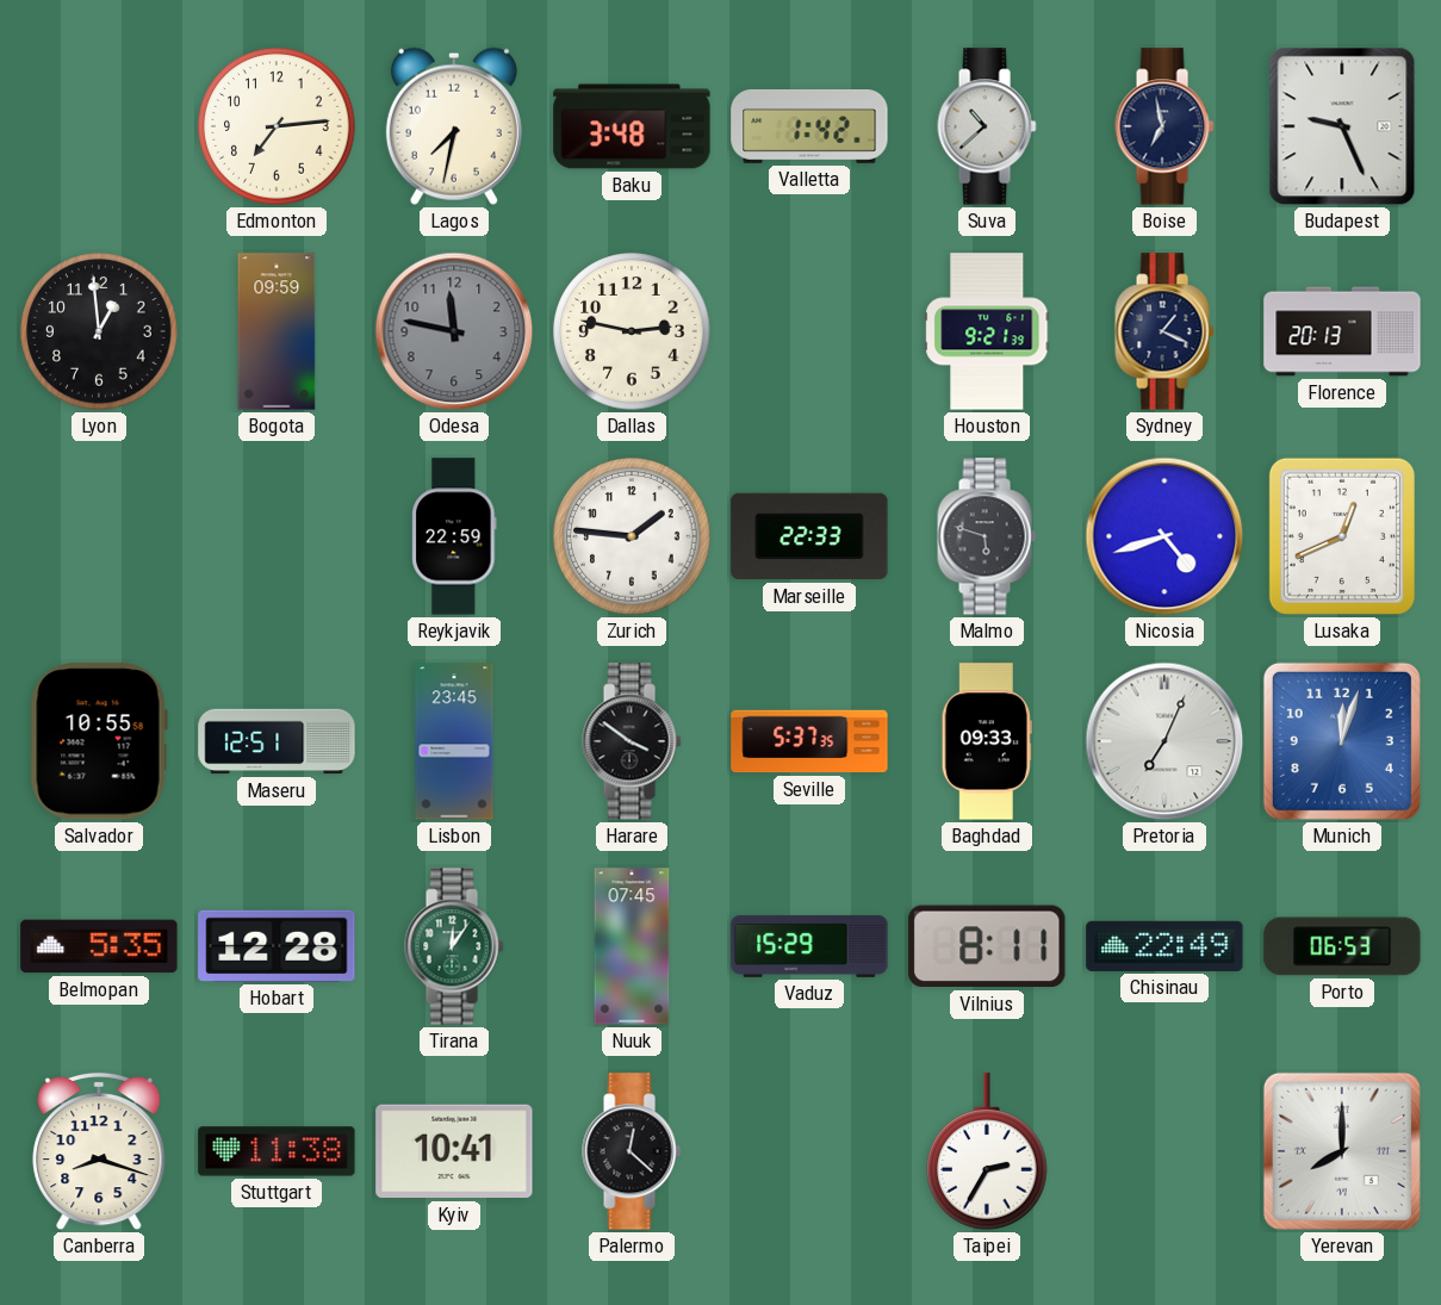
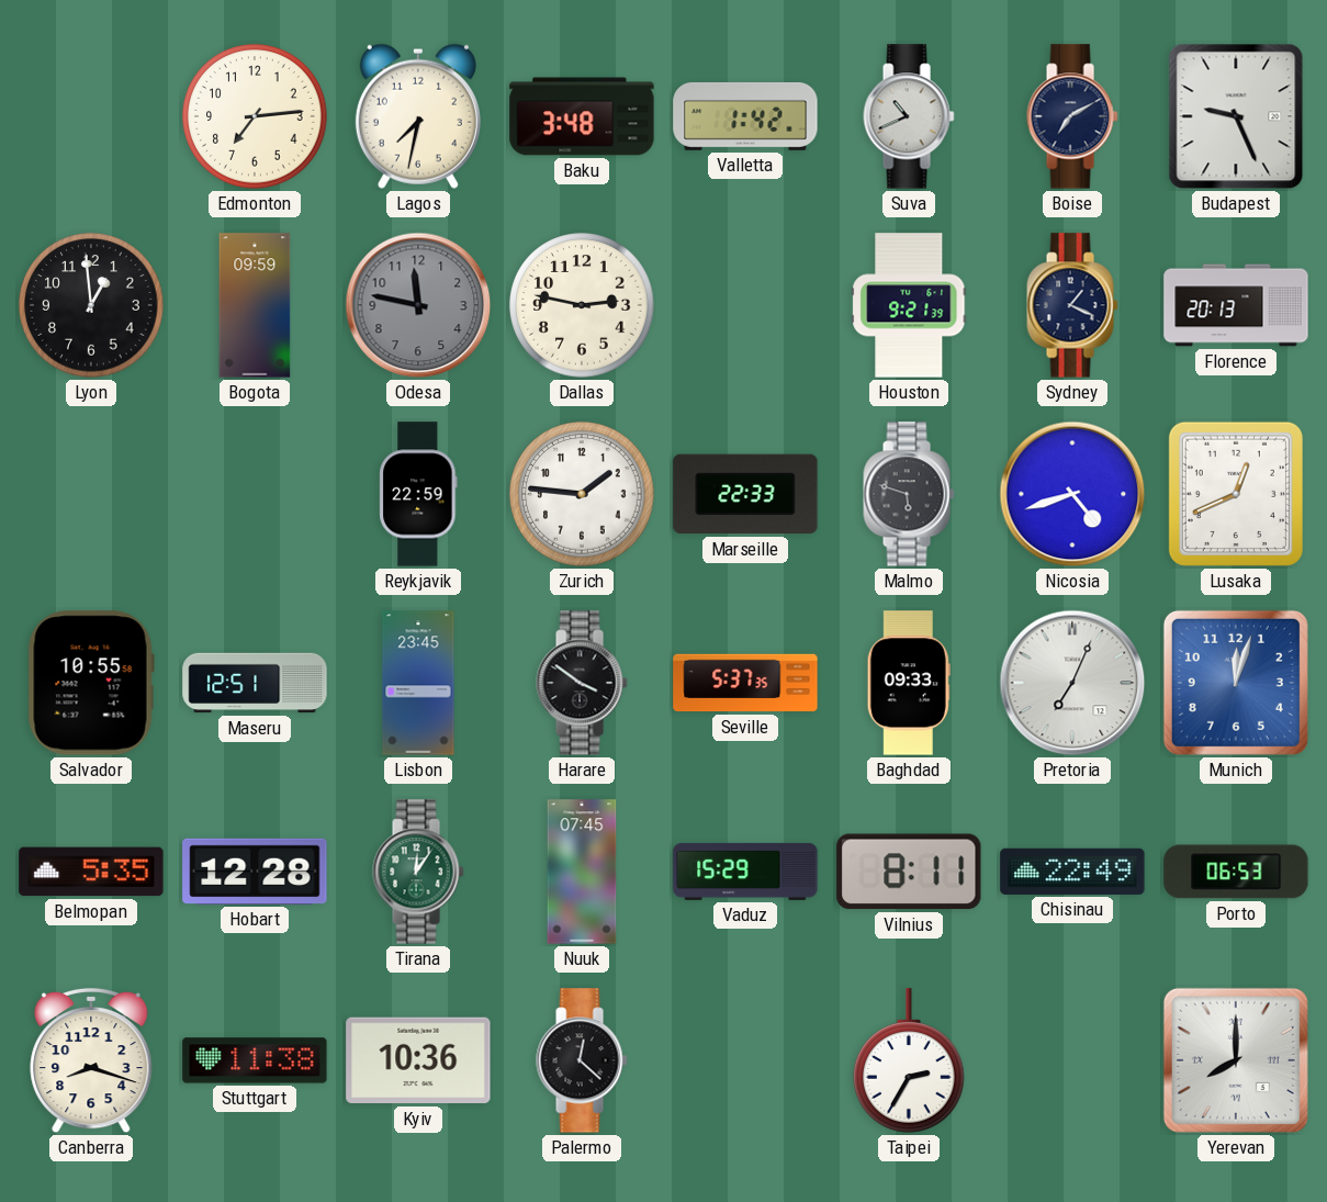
Suva: 10:38 -> 10:41
Boise: 6:58 -> 7:10
Kyiv: 10:41 -> 10:36
